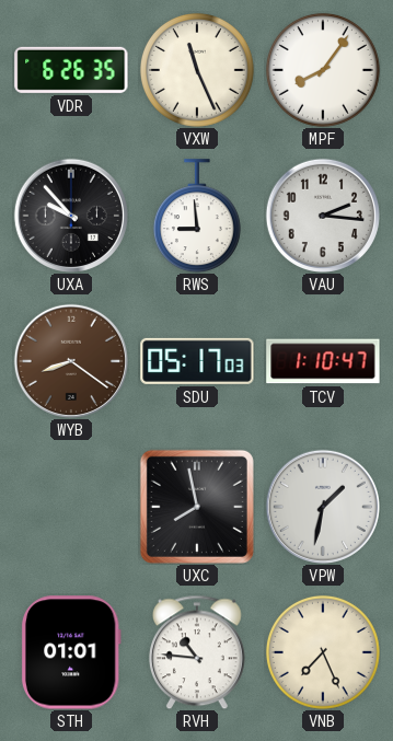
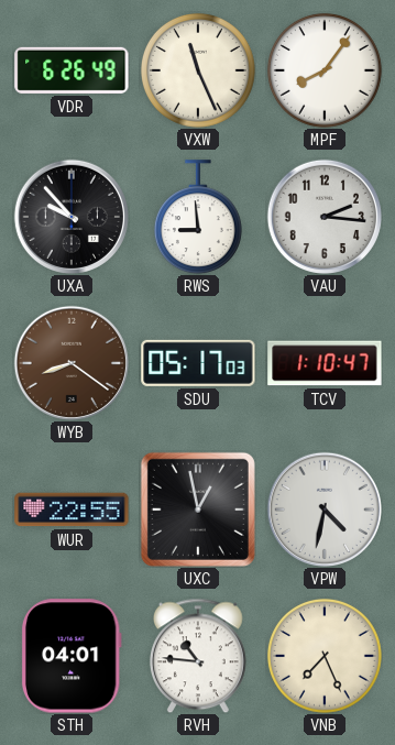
VDR: 6:26:35 -> 6:26:49
WUR: none -> 22:55
UXC: 7:58 -> 12:58
VPW: 1:32 -> 4:32
STH: 01:01 -> 04:01
